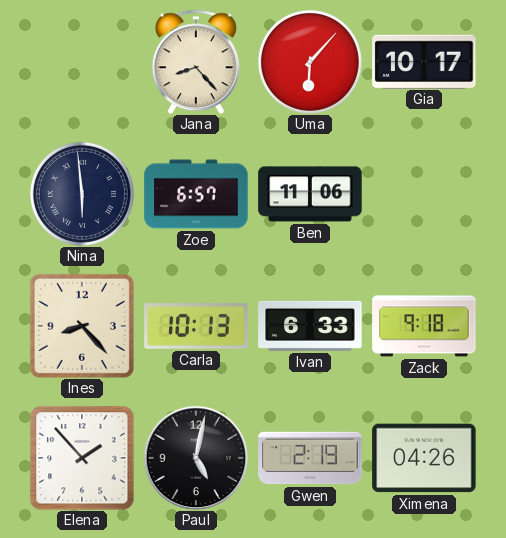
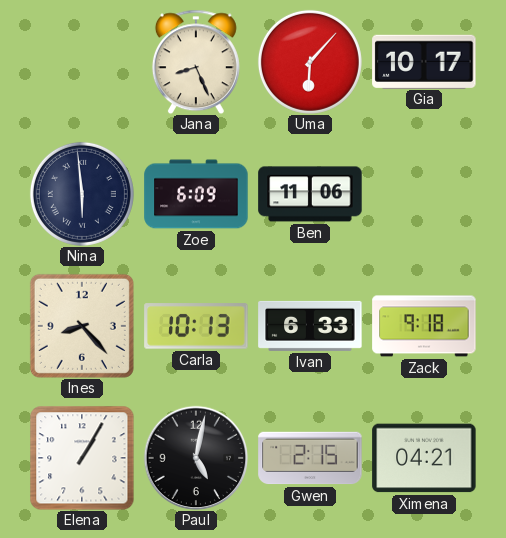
Jana: 8:23 -> 8:26
Zoe: 6:57 -> 6:09
Elena: 1:53 -> 1:05
Gwen: 2:19 -> 2:15
Ximena: 04:26 -> 04:21
